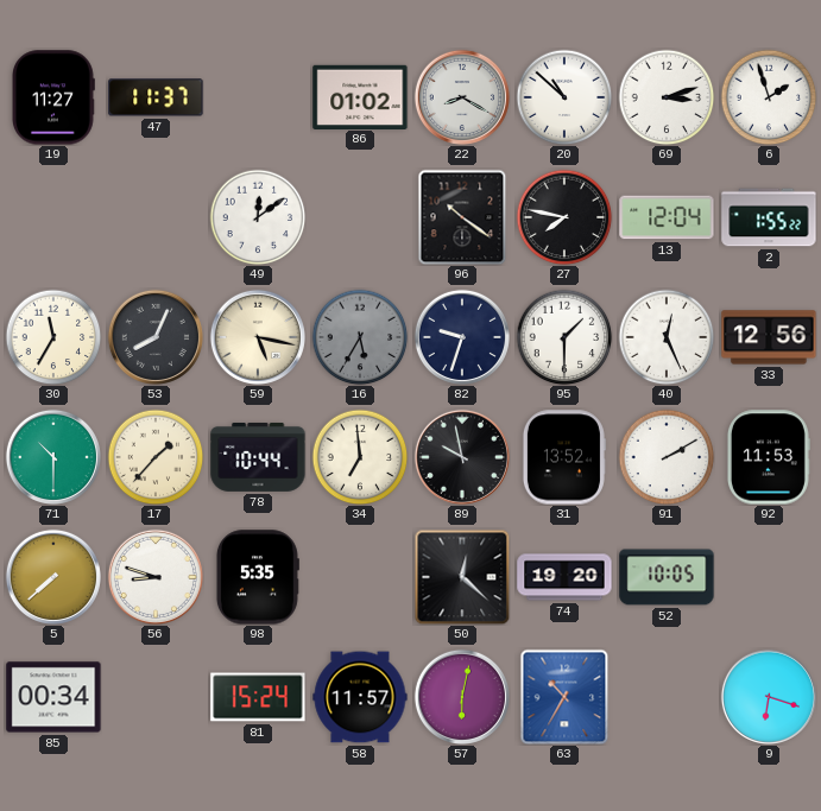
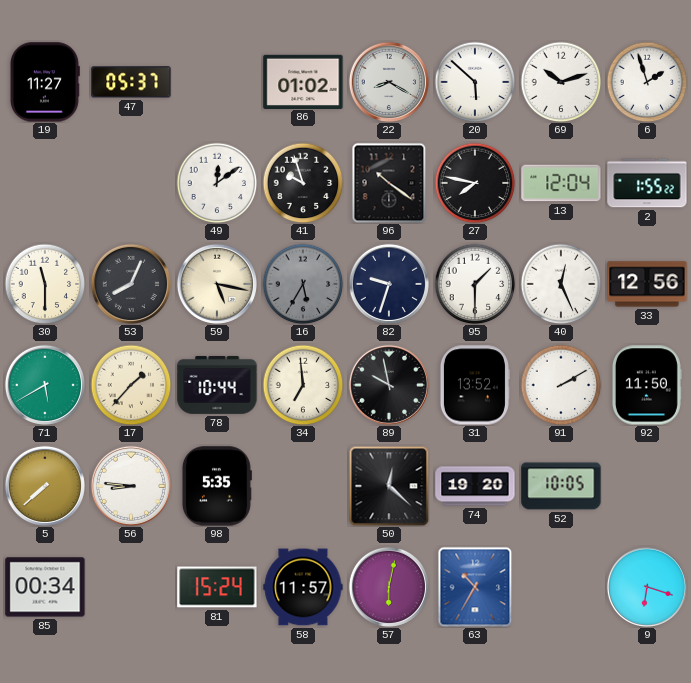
47: 11:37 -> 05:37
20: 10:52 -> 5:52
69: 3:12 -> 10:12
41: none -> 9:57
30: 11:35 -> 11:30
71: 10:30 -> 5:40
92: 11:53 -> 11:50
56: 8:48 -> 8:46
